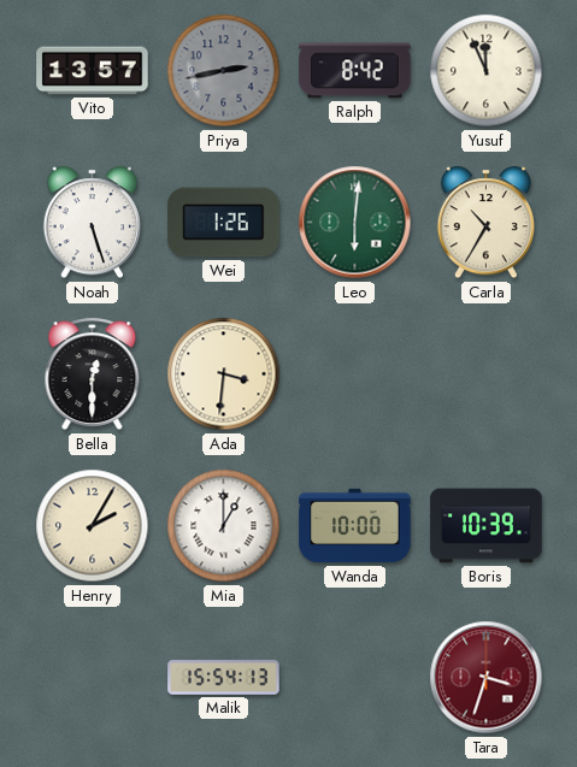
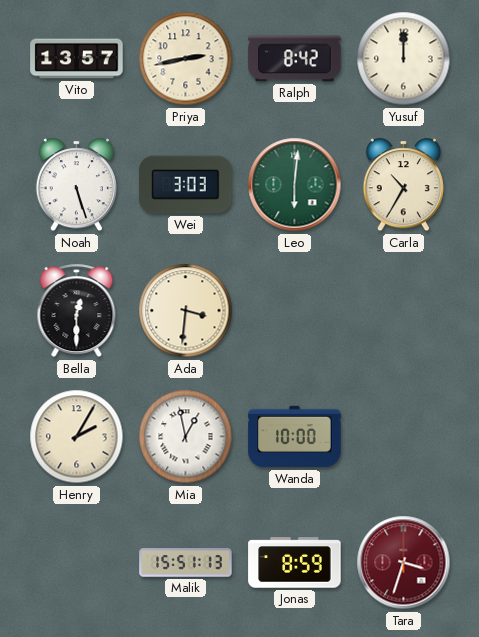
Priya dial: grey -> cream
Yusuf: 11:56 -> 12:00
Wei: 1:26 -> 3:03
Mia: 1:00 -> 12:58
Boris: 10:39 -> none
Malik: 15:54 -> 15:51
Jonas: none -> 8:59
